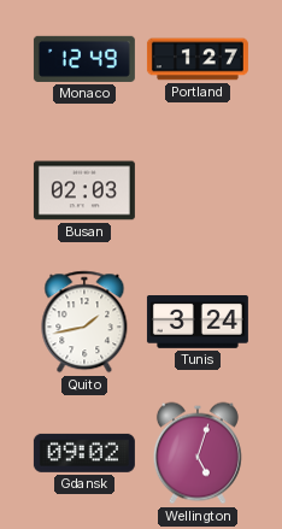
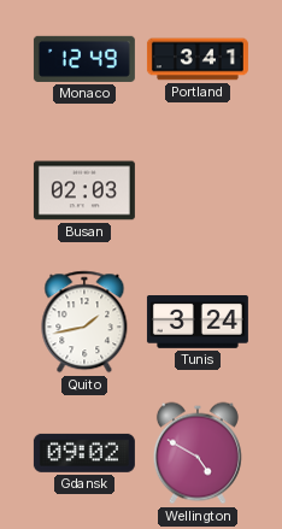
Portland: 1:27 -> 3:41
Wellington: 5:03 -> 4:50
